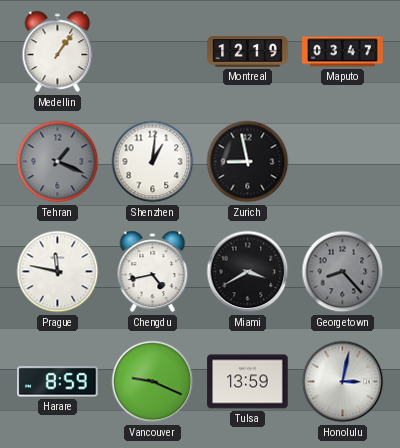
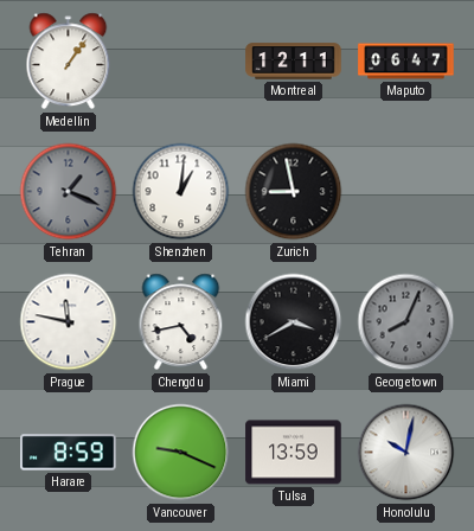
Montreal: 12:19 -> 12:11
Maputo: 03:47 -> 06:47
Georgetown: 8:23 -> 8:04
Honolulu: 3:02 -> 10:02
